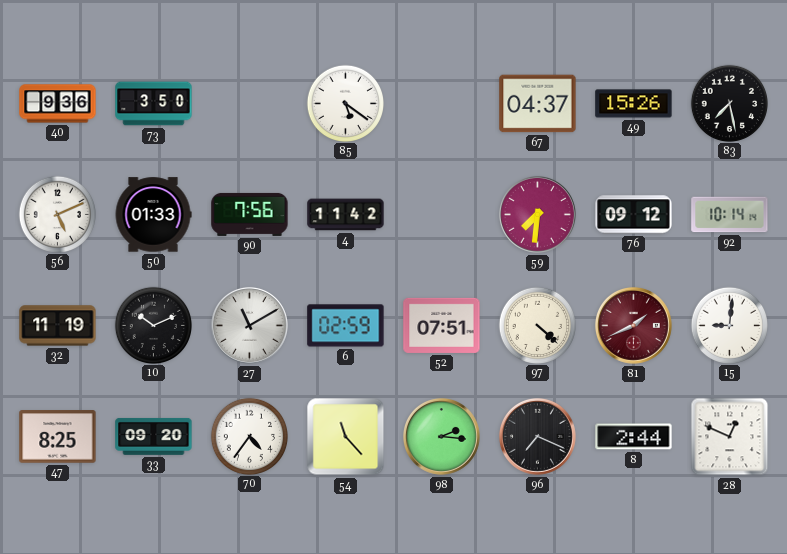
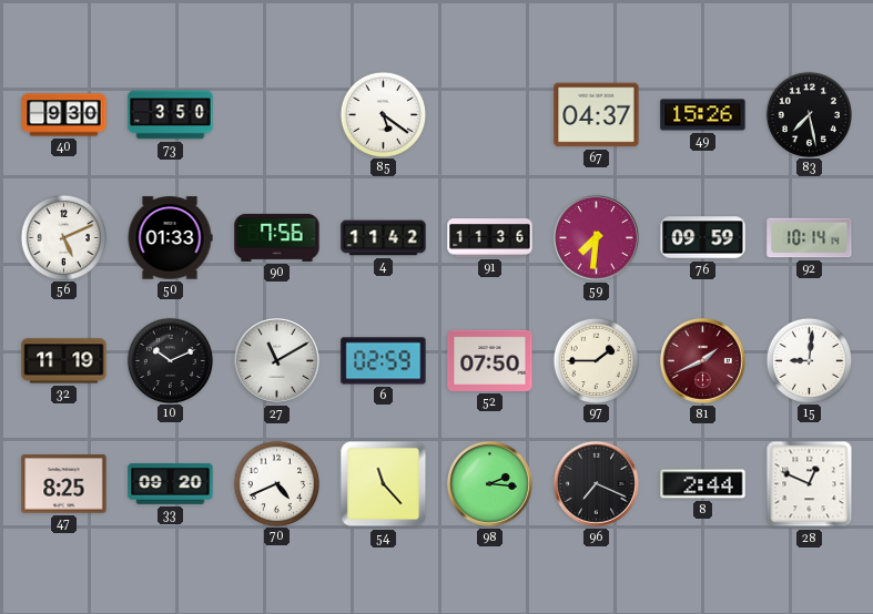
40: 9:36 -> 9:30
91: none -> 11:36
76: 09:12 -> 09:59
52: 07:51 -> 07:50
97: 4:22 -> 1:45
70: 4:36 -> 4:41
